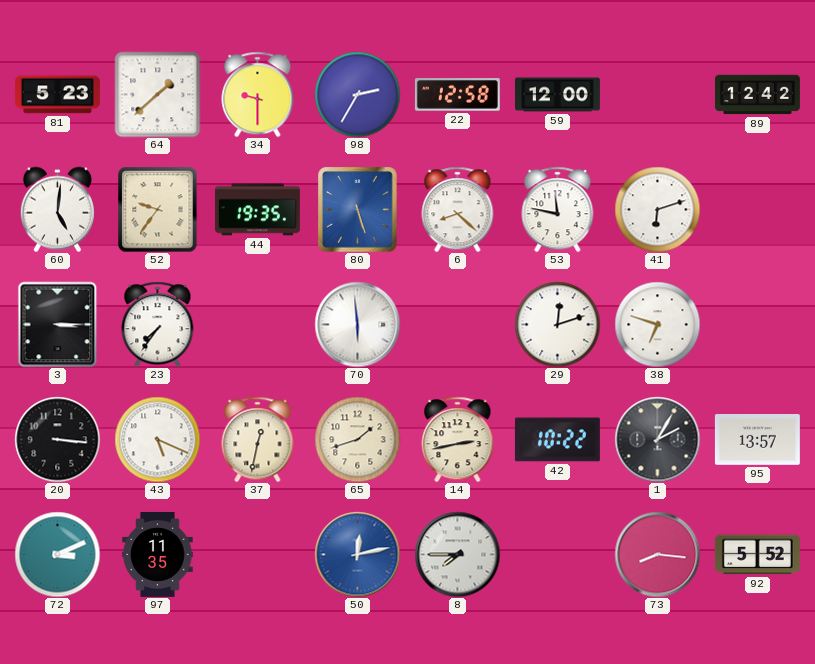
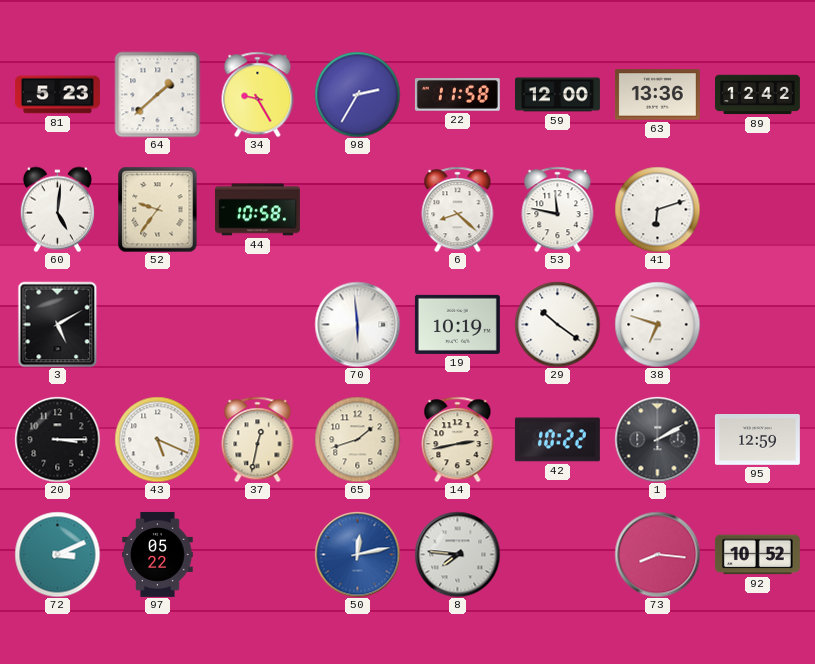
34: 9:30 -> 9:25
22: 12:58 -> 11:58
63: none -> 13:36
44: 19:35 -> 10:58
80: 5:27 -> none
3: 3:15 -> 5:10
23: 7:36 -> none
19: none -> 10:19
29: 12:12 -> 10:21
20: 3:16 -> 3:15
1: 2:05 -> 2:10
95: 13:57 -> 12:59
97: 11:35 -> 05:22
8: 7:45 -> 7:46
92: 5:52 -> 10:52
